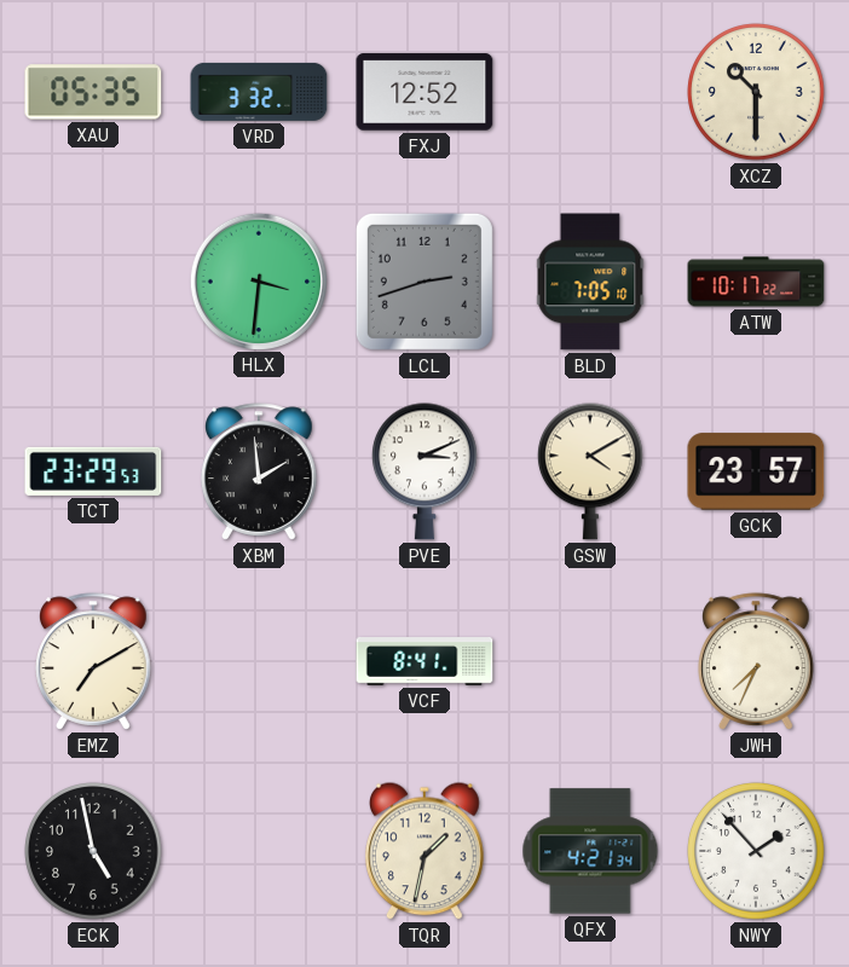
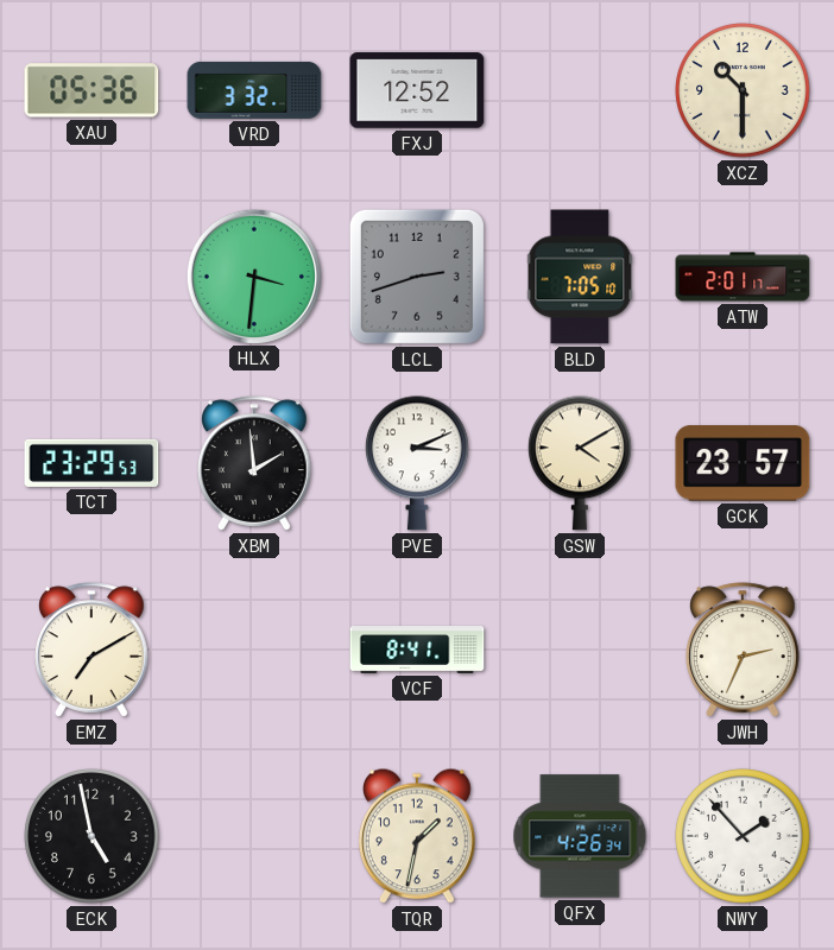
XAU: 05:35 -> 05:36
ATW: 10:17 -> 2:01
JWH: 7:34 -> 2:34
QFX: 4:21 -> 4:26
